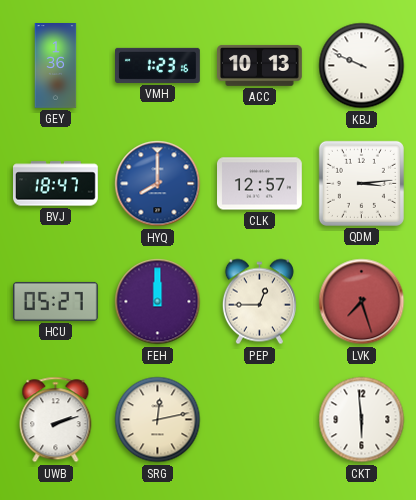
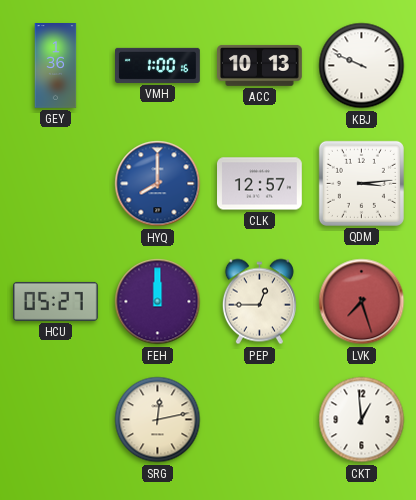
VMH: 1:23 -> 1:00
BVJ: 18:47 -> none
UWB: 2:12 -> none
CKT: 5:59 -> 12:59
